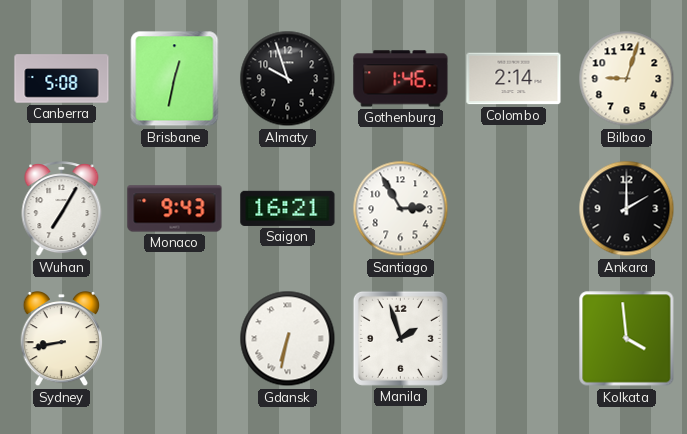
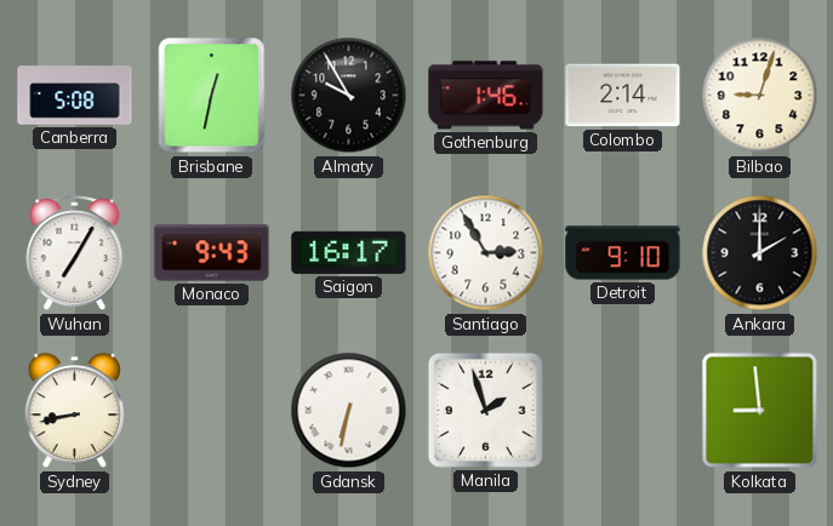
Almaty: 9:57 -> 9:55
Saigon: 16:21 -> 16:17
Detroit: none -> 9:10
Kolkata: 3:59 -> 8:59
